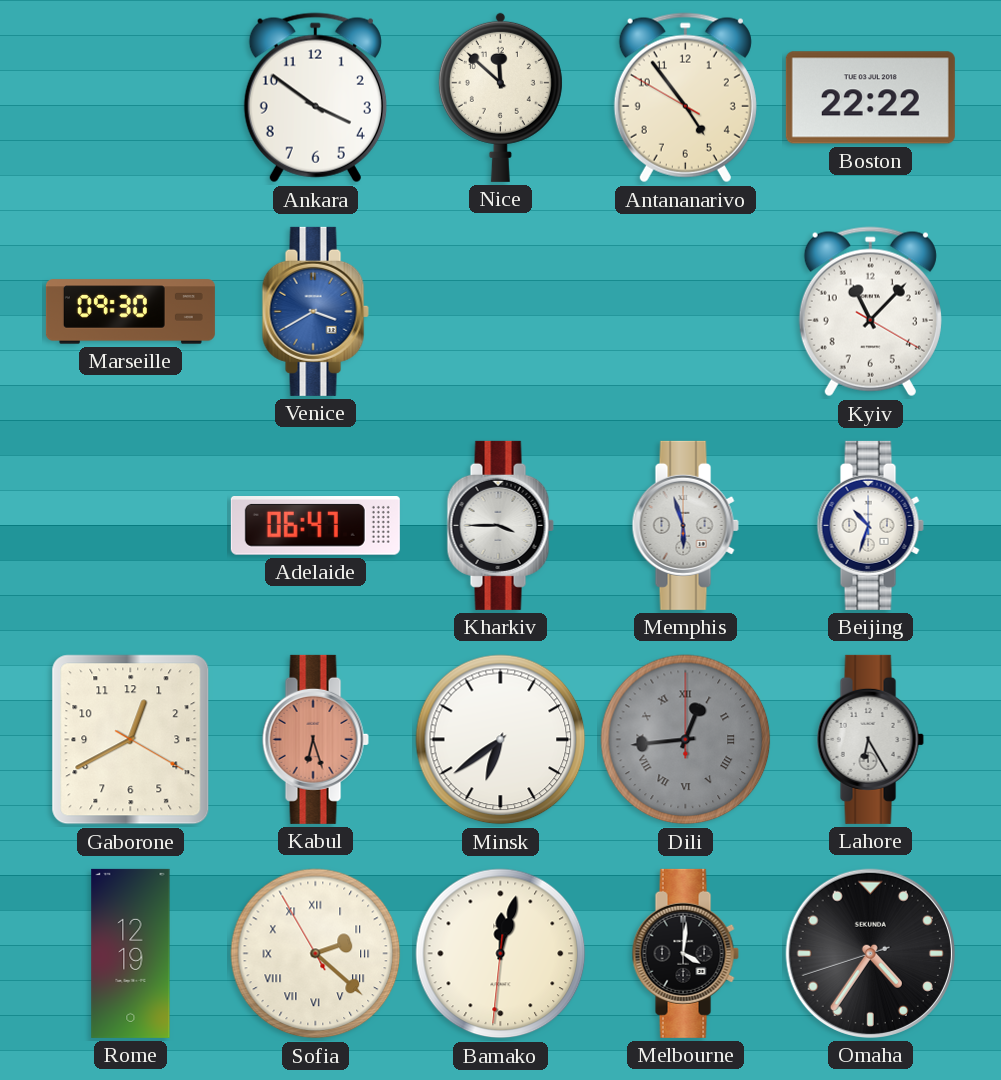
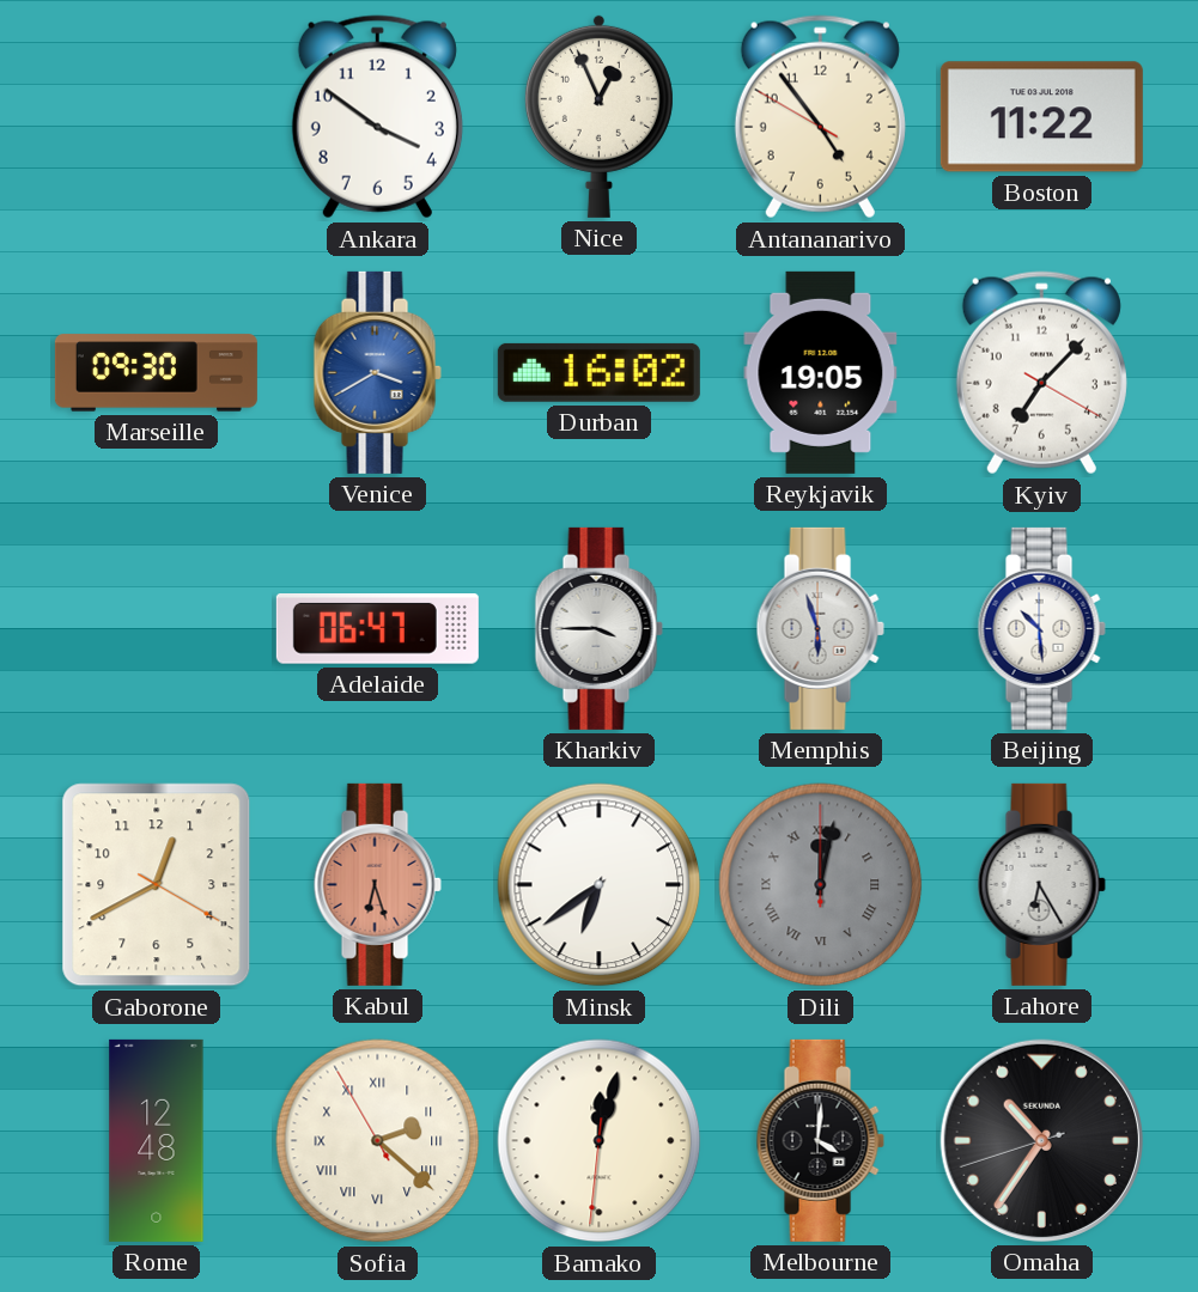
Nice: 11:52 -> 12:56
Boston: 22:22 -> 11:22
Durban: none -> 16:02
Reykjavik: none -> 19:05
Kyiv: 11:07 -> 7:07
Beijing: 10:33 -> 10:29
Dili: 12:44 -> 12:02
Rome: 12:19 -> 12:48
Omaha: 4:35 -> 10:35
